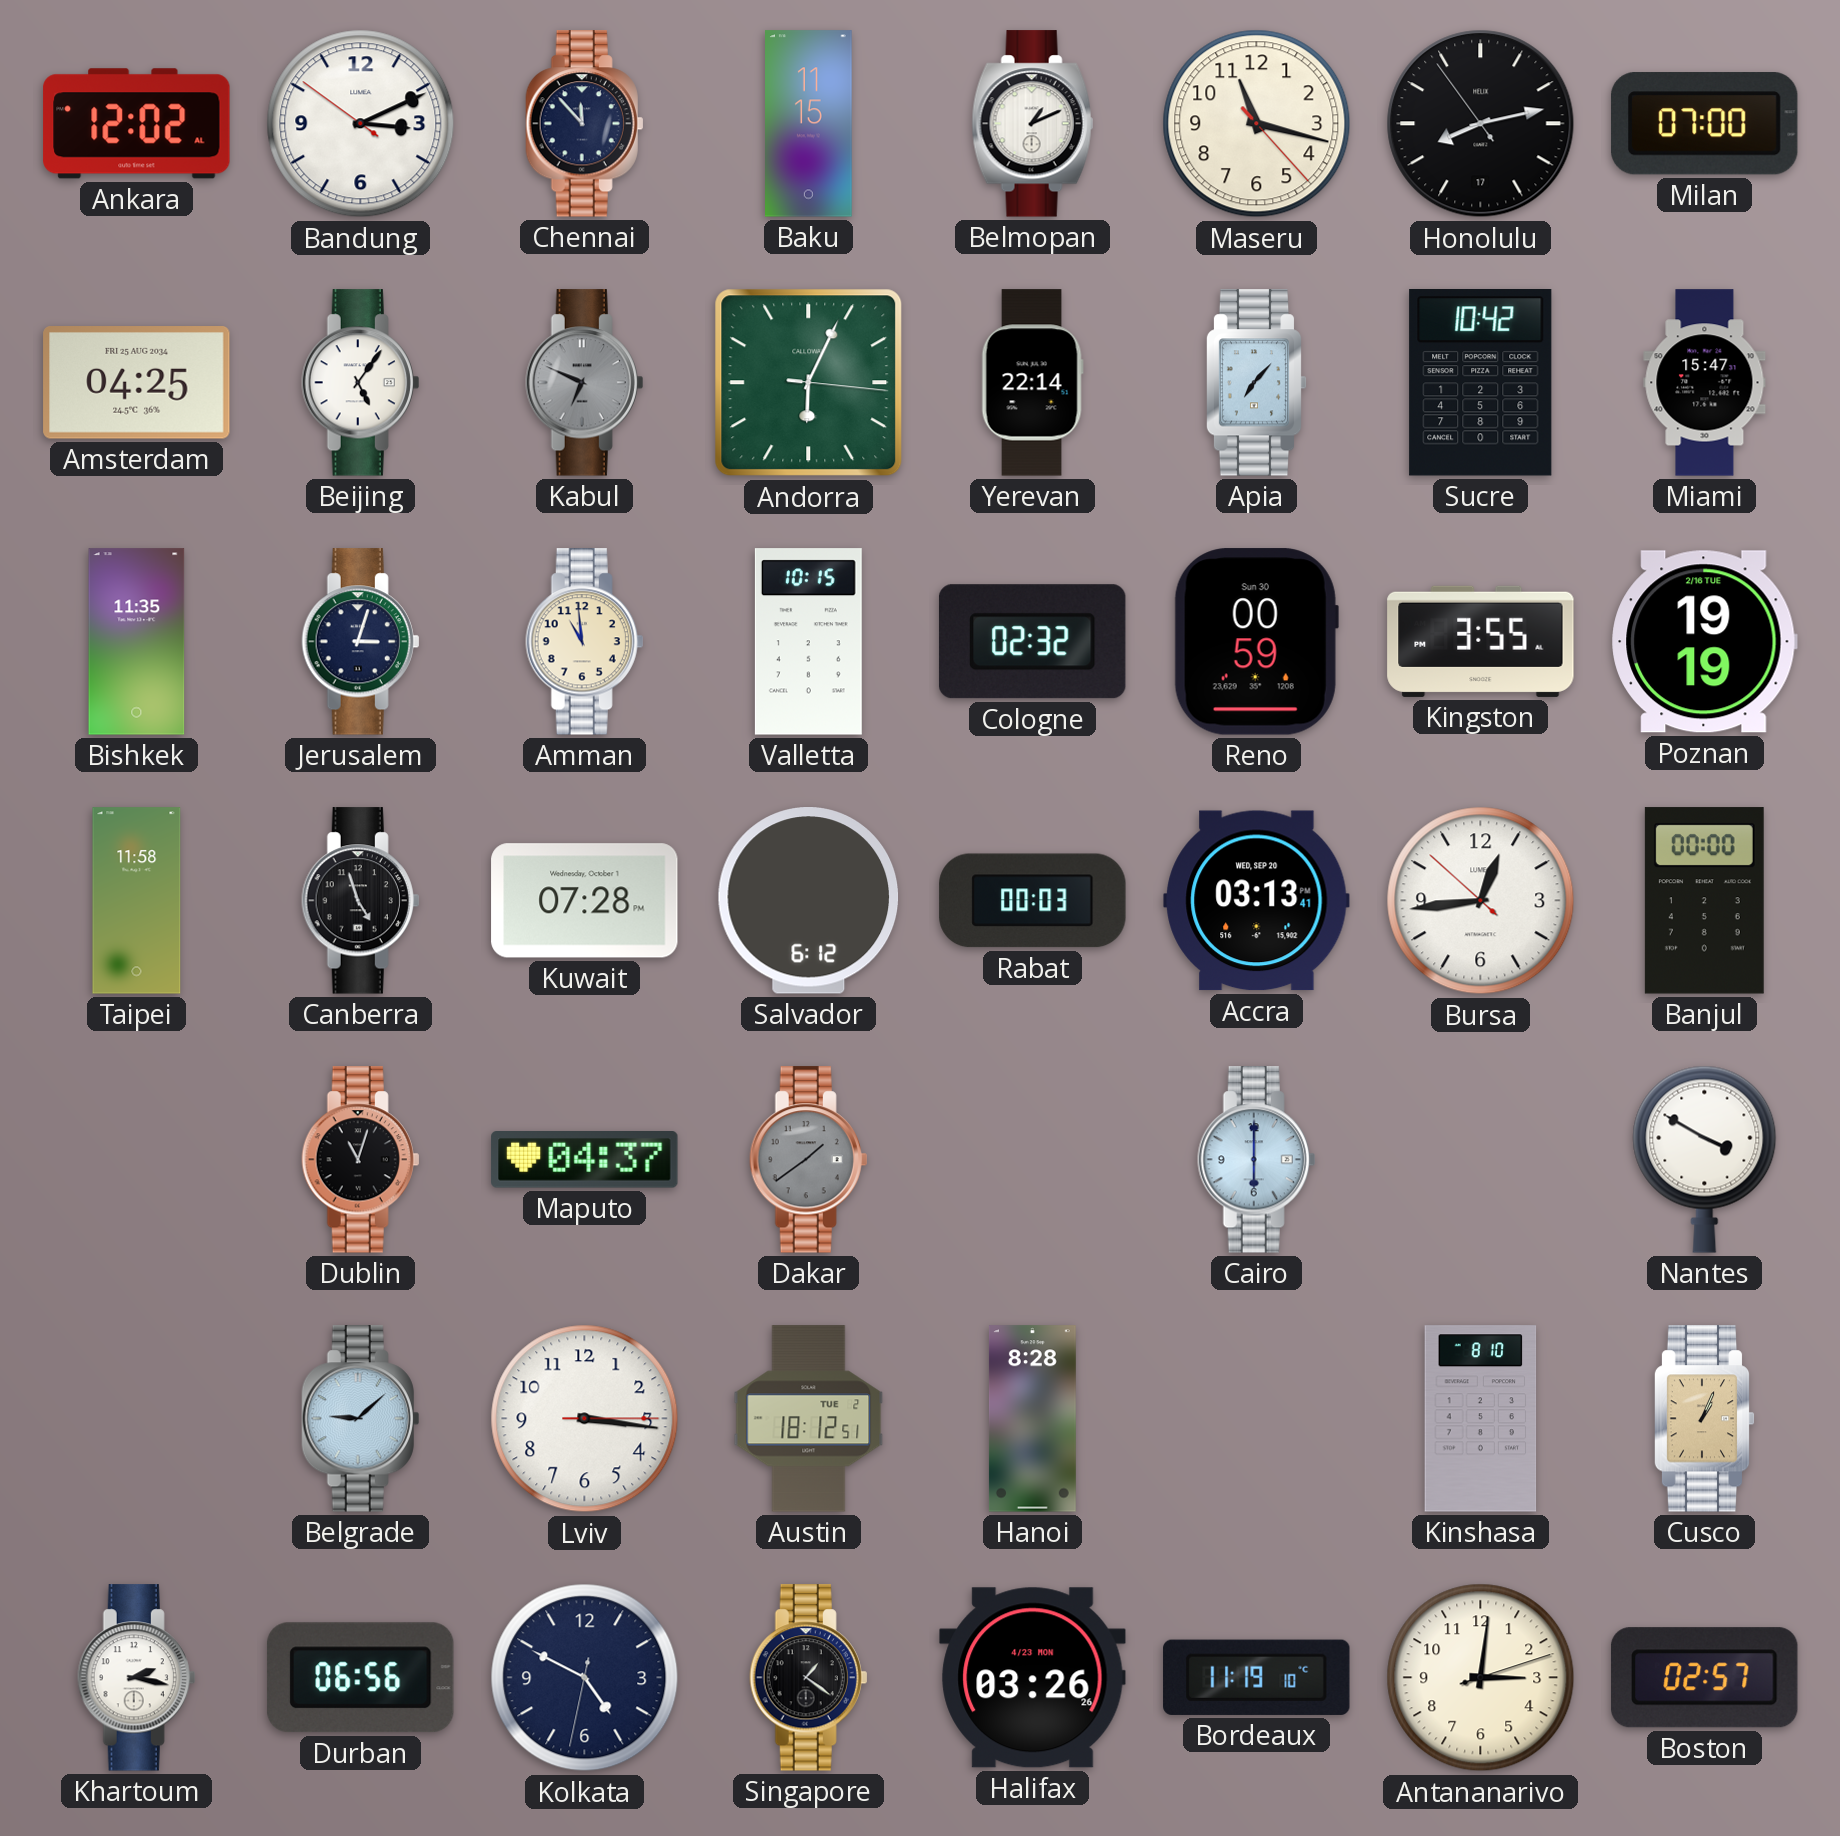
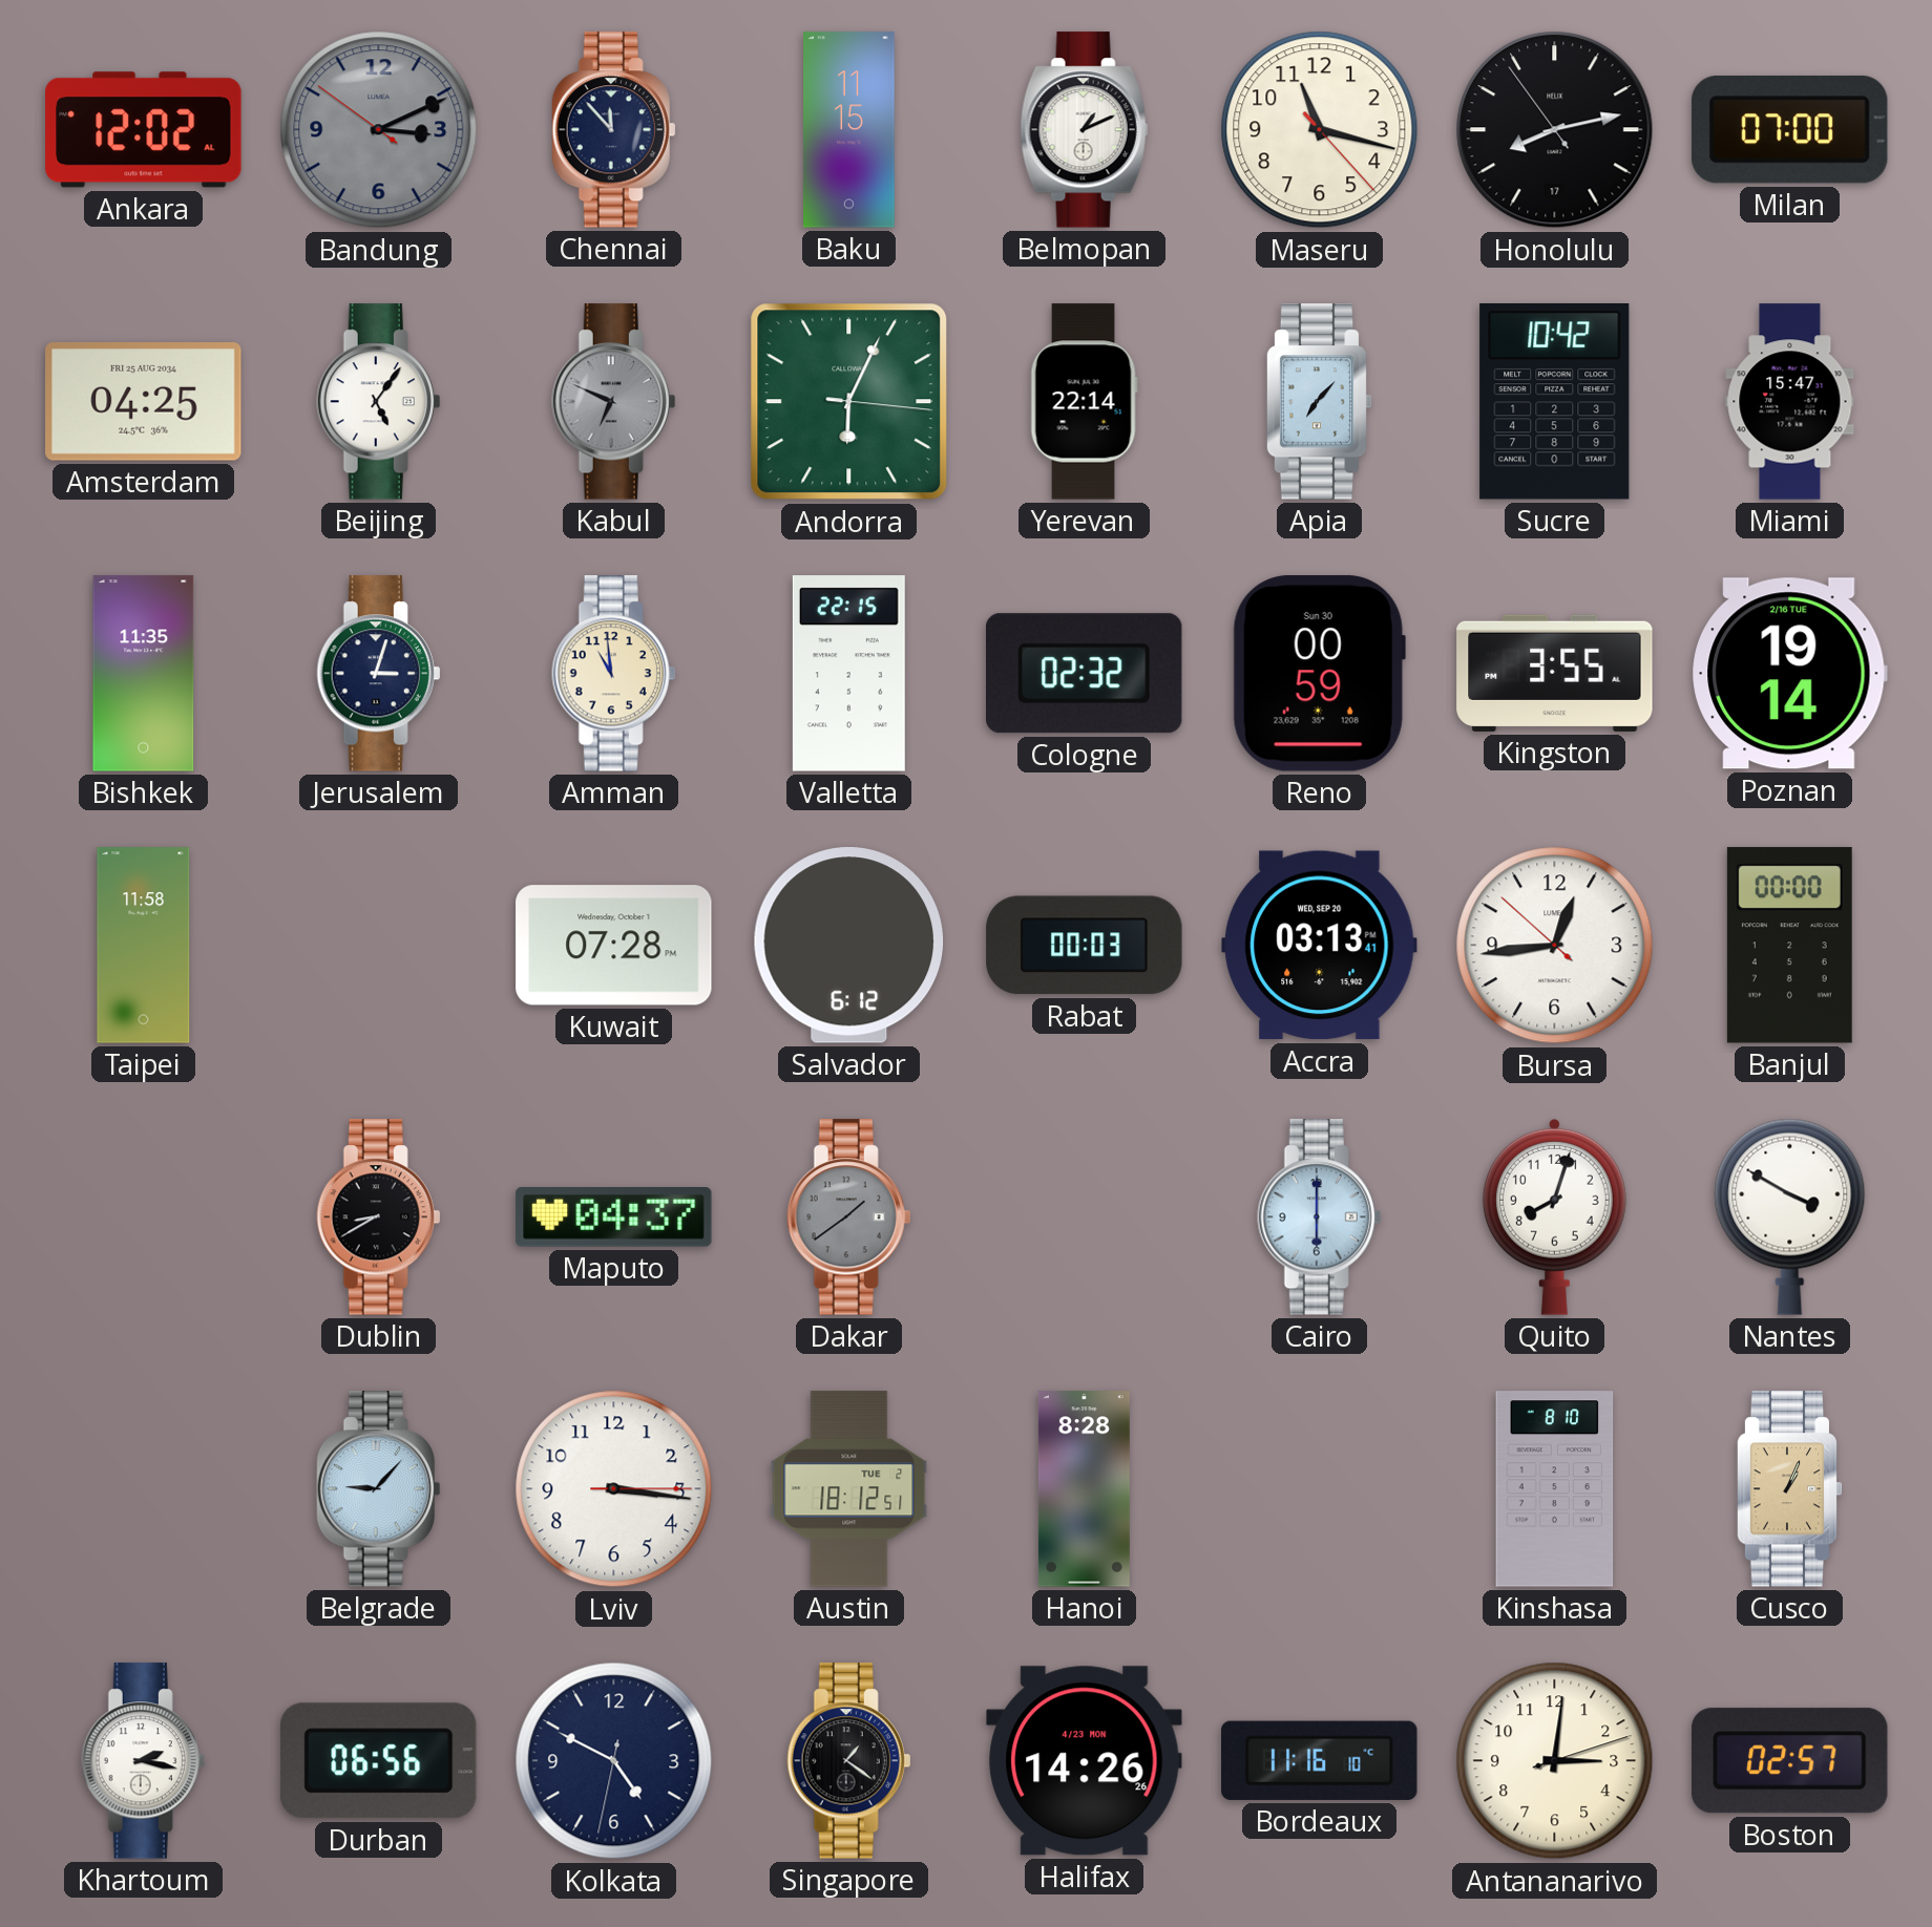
Bandung dial: white -> grey
Valletta: 10:15 -> 22:15
Poznan: 19:19 -> 19:14
Canberra: 4:57 -> none
Dublin: 11:03 -> 8:40
Quito: none -> 8:03
Belgrade: 9:08 -> 9:07
Halifax: 03:26 -> 14:26
Bordeaux: 11:19 -> 11:16
